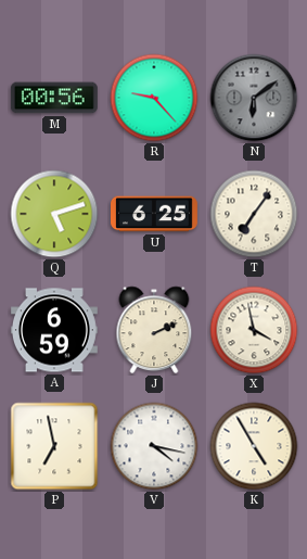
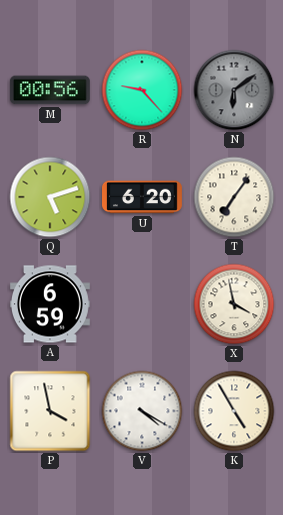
U: 6:25 -> 6:20
J: 2:11 -> none
P: 6:58 -> 3:58
V: 4:17 -> 4:20
